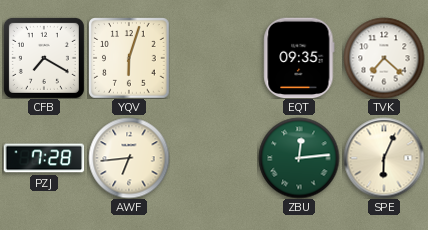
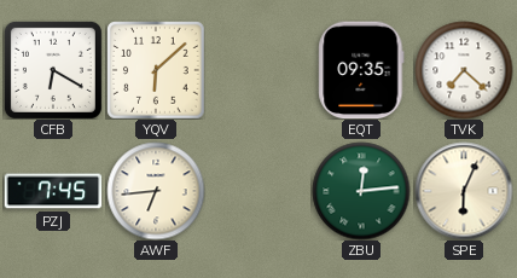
CFB: 7:20 -> 6:20
YQV: 6:03 -> 6:08
PZJ: 7:28 -> 7:45
